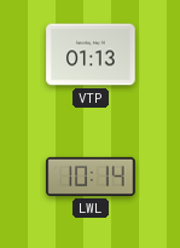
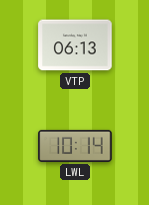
VTP: 01:13 -> 06:13
